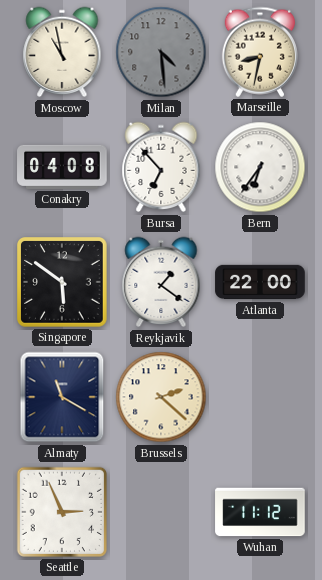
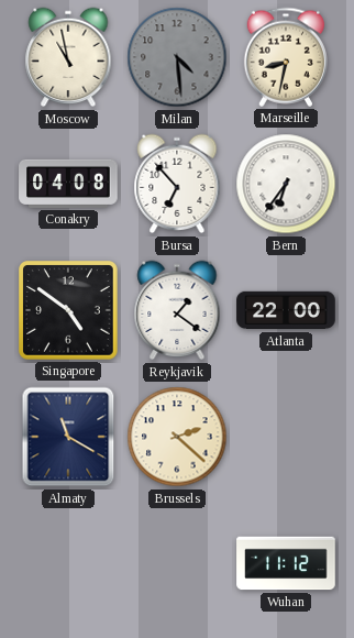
Singapore: 5:51 -> 4:51
Seattle: 2:56 -> none
